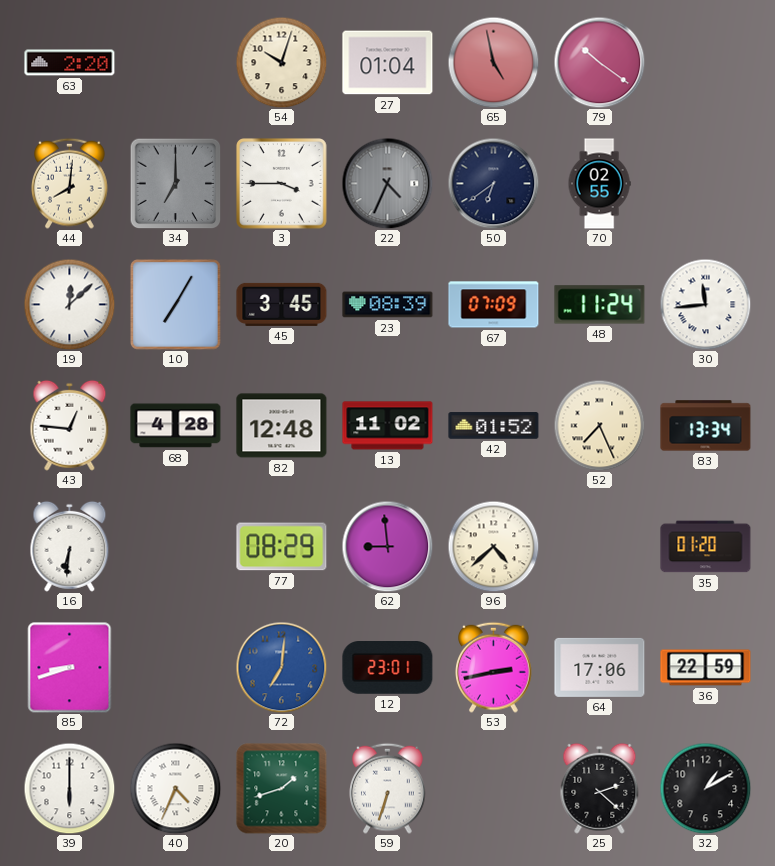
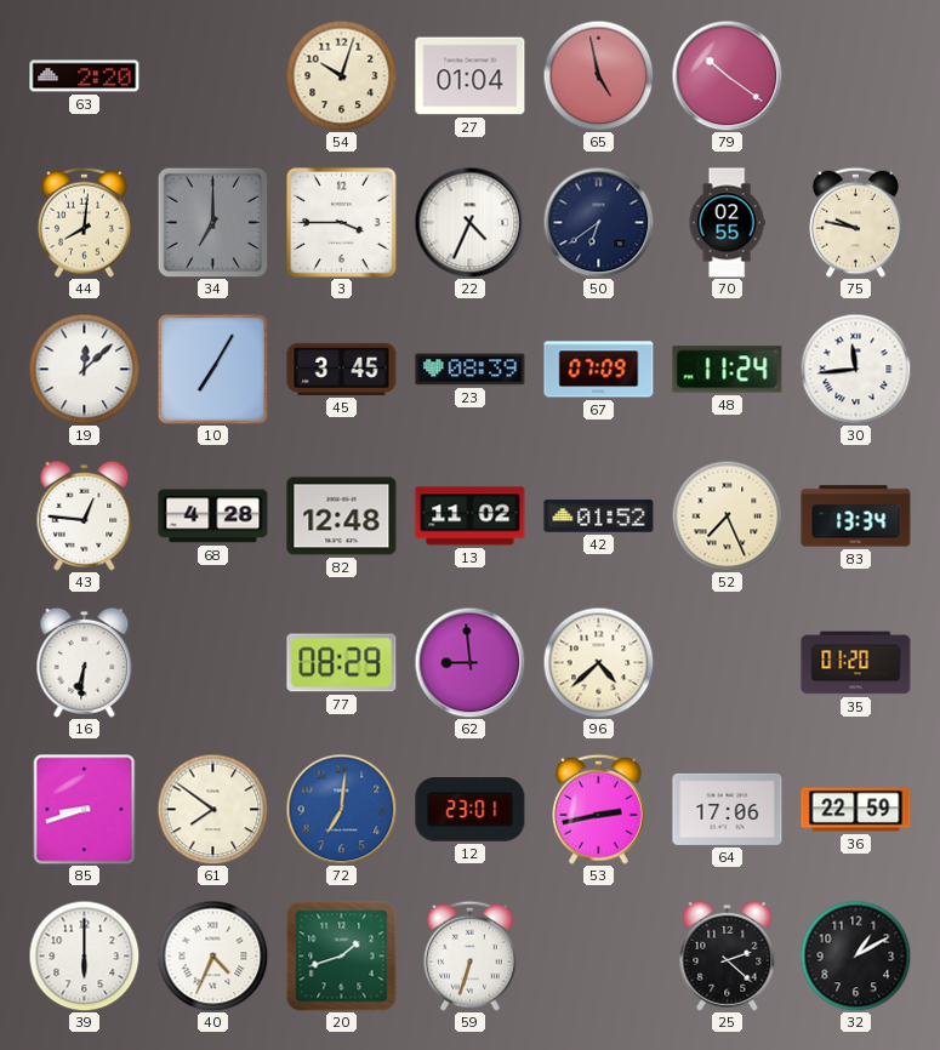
22 dial: grey -> white
75: none -> 9:47
61: none -> 7:51
